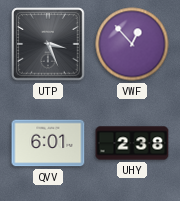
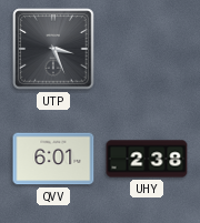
VWF: 12:53 -> none
